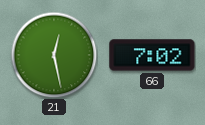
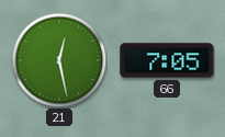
66: 7:02 -> 7:05
